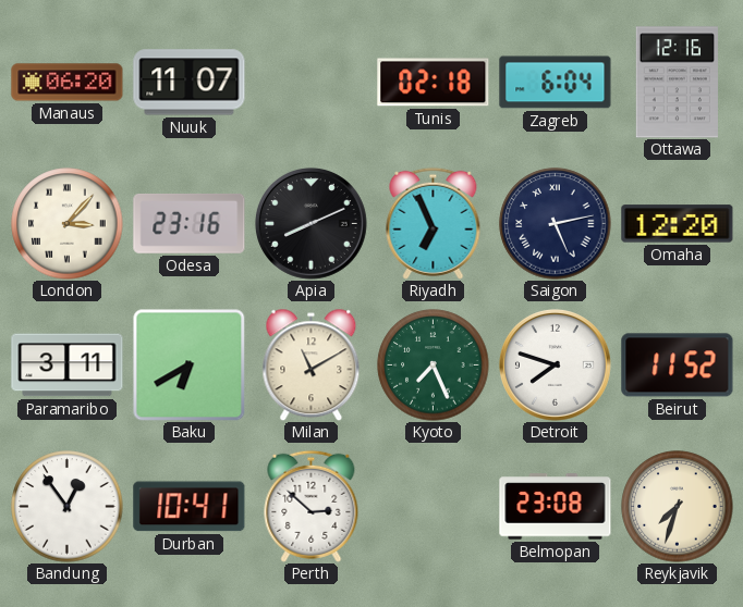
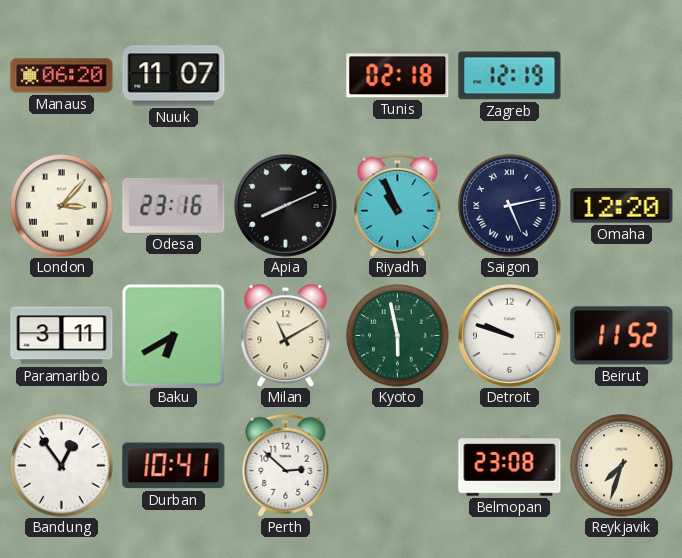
Zagreb: 6:04 -> 12:19
Ottawa: 12:16 -> none
Riyadh: 6:56 -> 10:56
Kyoto: 7:26 -> 5:58
Detroit: 7:48 -> 9:48
